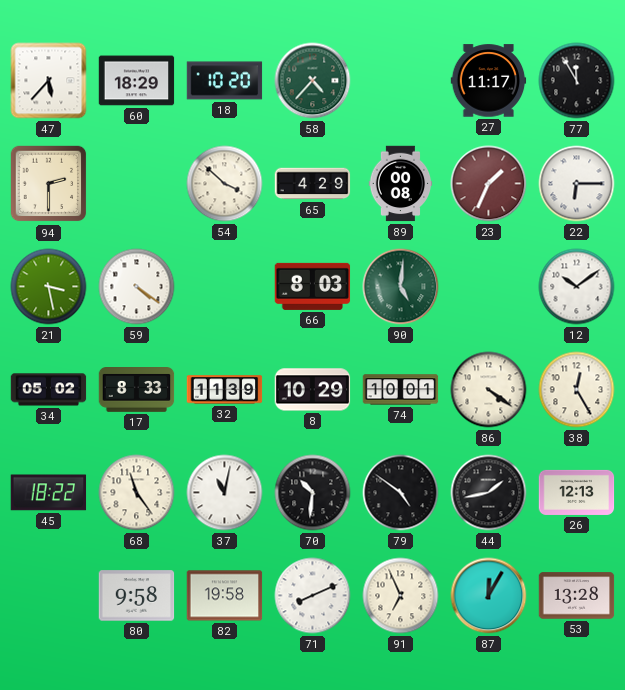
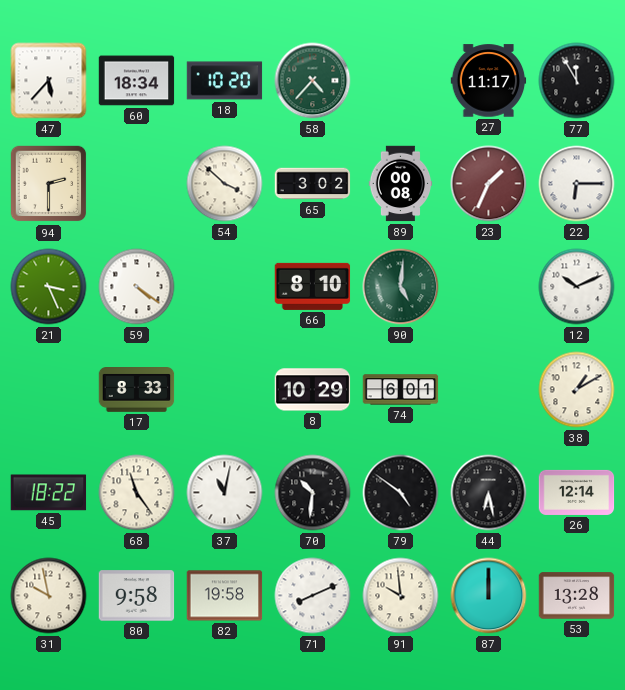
60: 18:29 -> 18:34
65: 4:29 -> 3:02
21: 3:28 -> 3:26
66: 8:03 -> 8:10
12: 10:09 -> 10:11
34: 05:02 -> none
32: 11:39 -> none
74: 10:01 -> 6:01
86: 4:21 -> none
38: 12:25 -> 1:10
44: 1:43 -> 6:28
26: 12:13 -> 12:14
31: none -> 9:58
91: 6:56 -> 9:59
87: 12:05 -> 12:00
